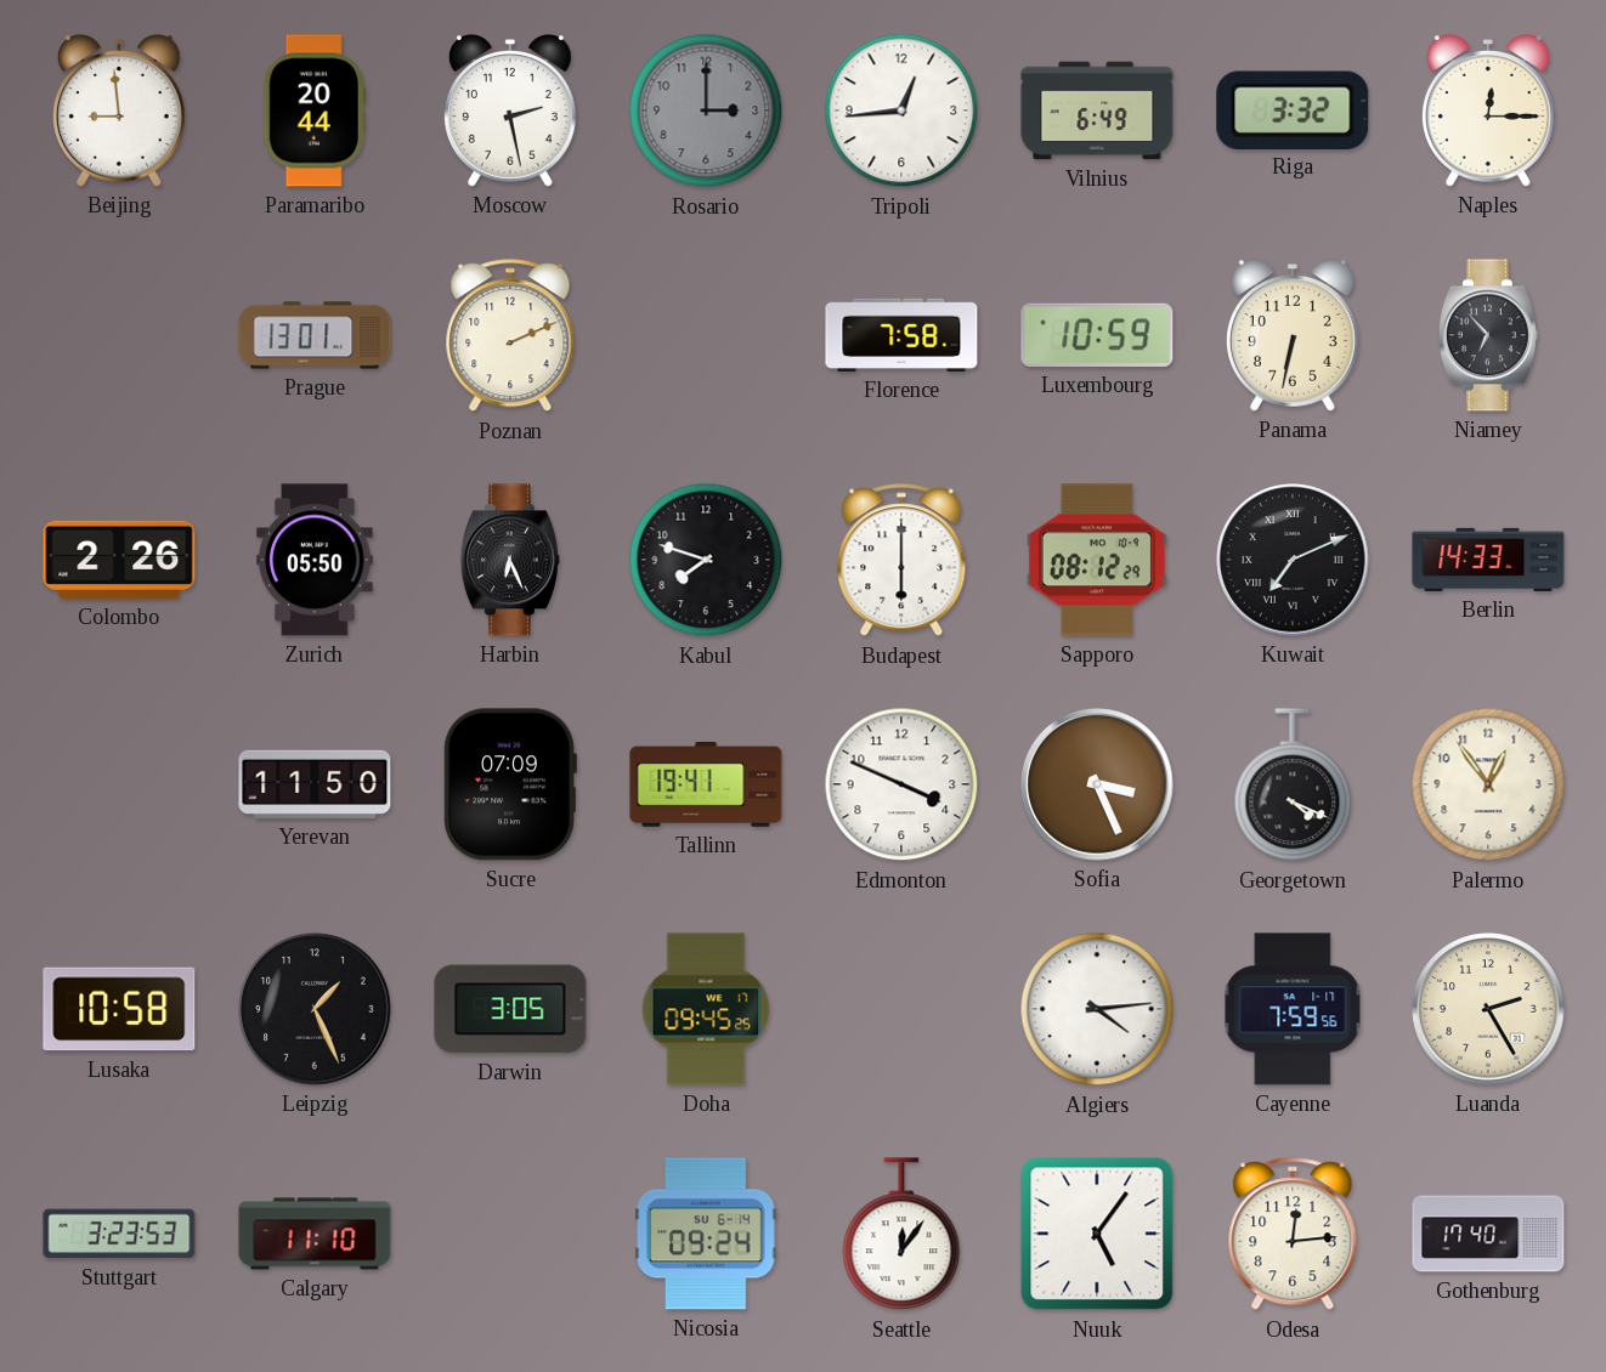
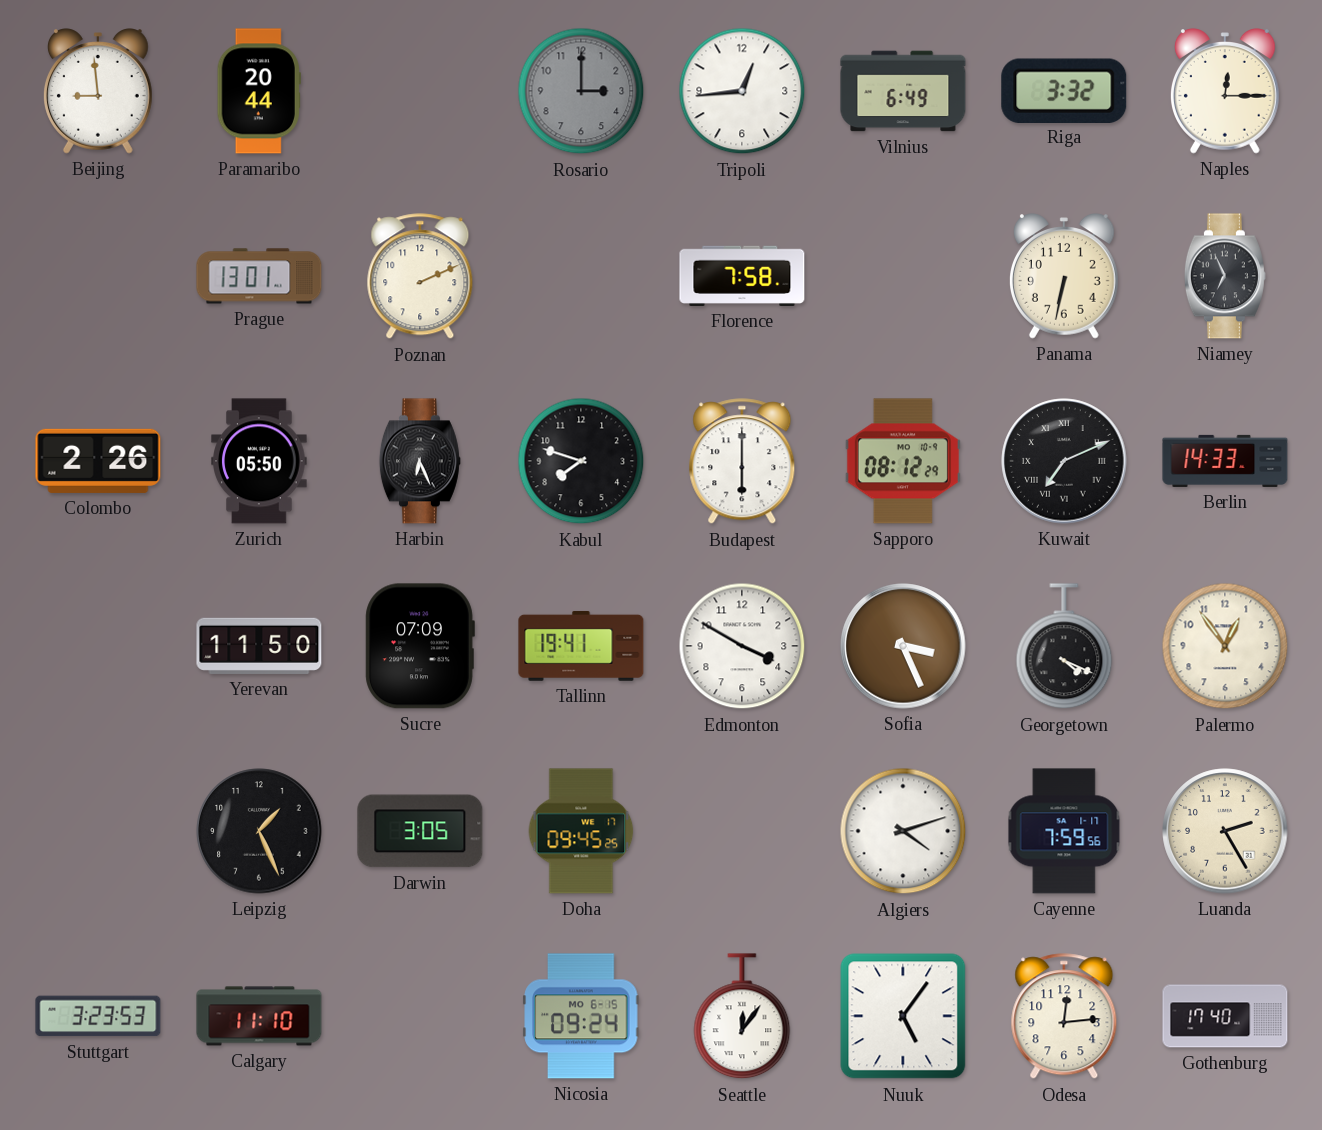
Moscow: 2:28 -> none
Luxembourg: 10:59 -> none
Niamey: 6:53 -> 6:56
Edmonton: 3:49 -> 3:50
Lusaka: 10:58 -> none
Algiers: 4:14 -> 4:12
Nicosia date: SU 6-14 -> MO 6-15
